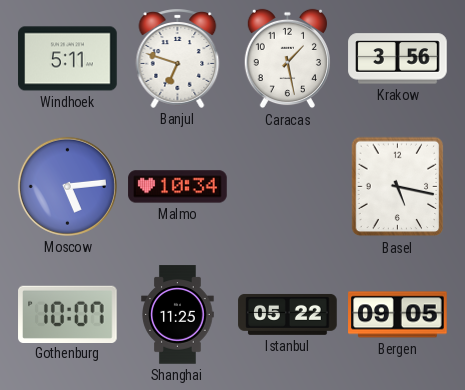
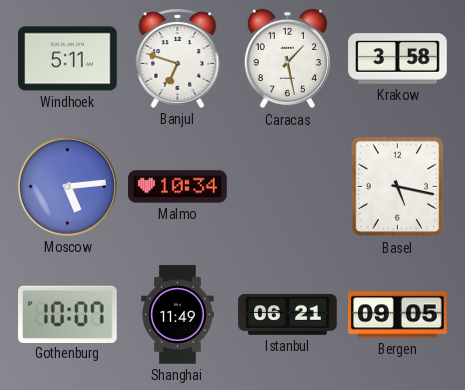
Krakow: 3:56 -> 3:58
Shanghai: 11:25 -> 11:49
Istanbul: 05:22 -> 06:21
